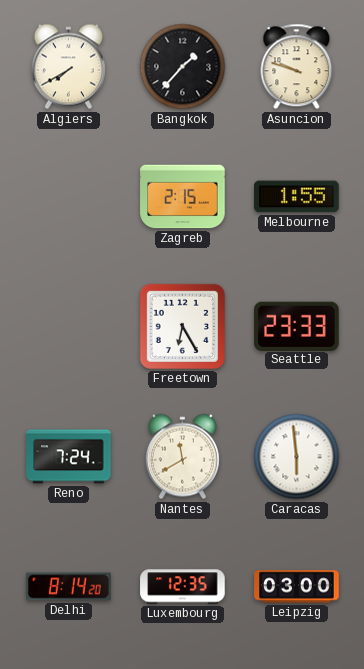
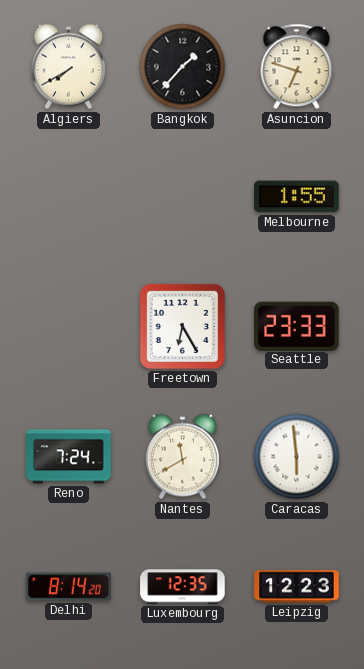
Asuncion: 9:48 -> 6:48
Zagreb: 2:15 -> none
Leipzig: 03:00 -> 12:23
